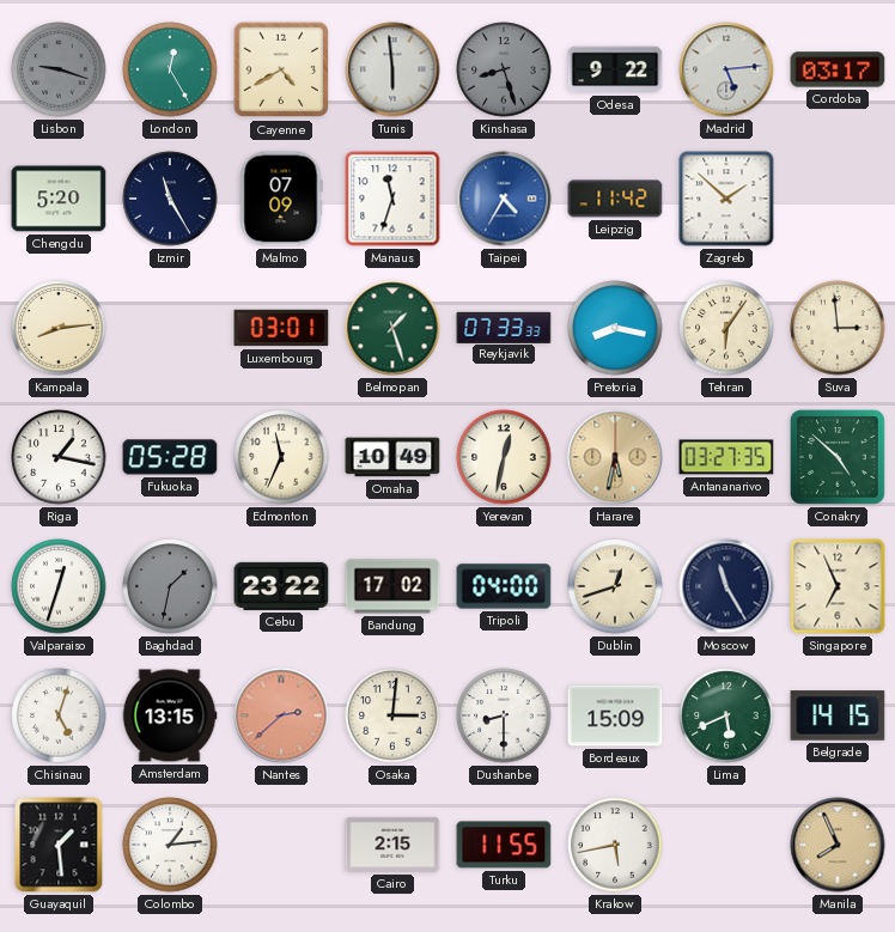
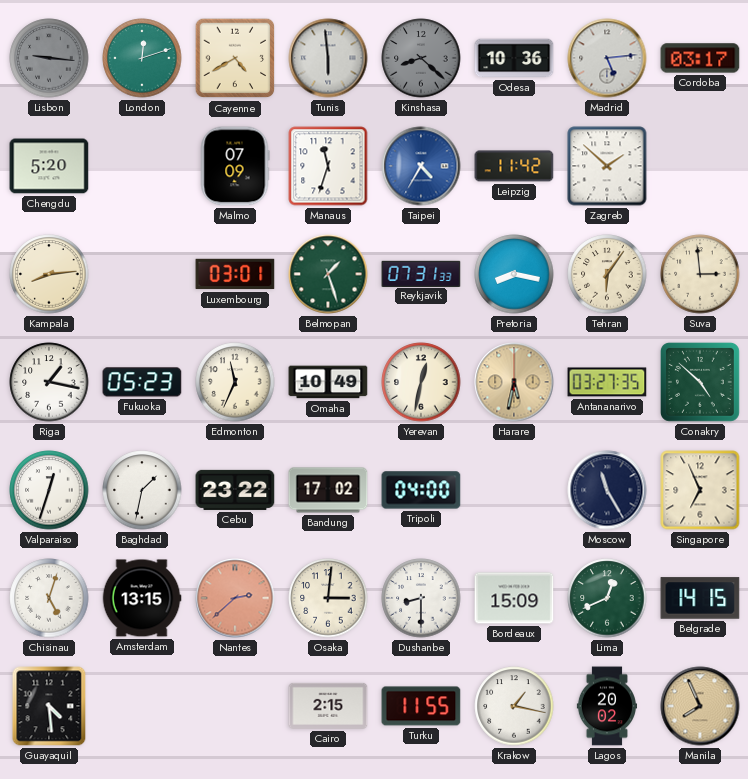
Lisbon: 9:18 -> 9:16
London: 12:25 -> 12:12
Kinshasa: 8:27 -> 8:22
Odesa: 9:22 -> 10:36
Izmir: 11:25 -> none
Reykjavik: 07:33 -> 07:31
Fukuoka: 05:28 -> 05:23
Baghdad dial: grey -> white
Dublin: 12:42 -> none
Lima: 5:41 -> 12:41
Guayaquil: 1:29 -> 4:29
Colombo: 1:14 -> none
Krakow: 5:43 -> 1:17
Lagos: none -> 20:02
